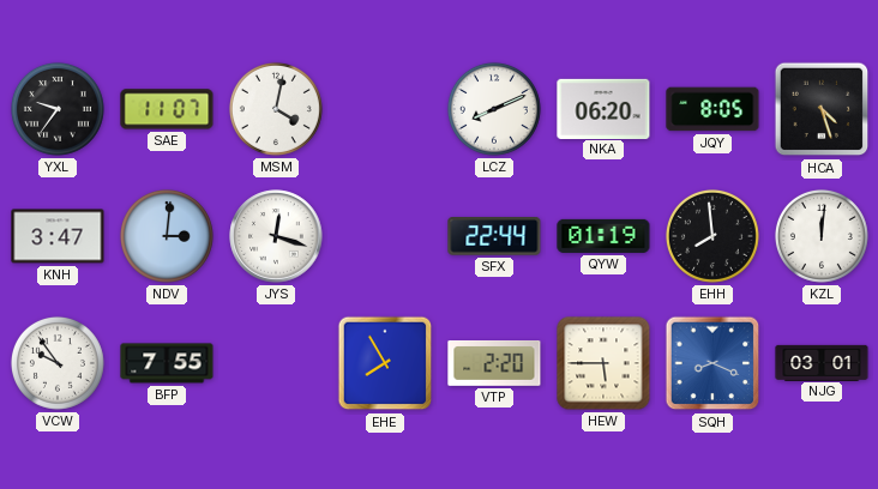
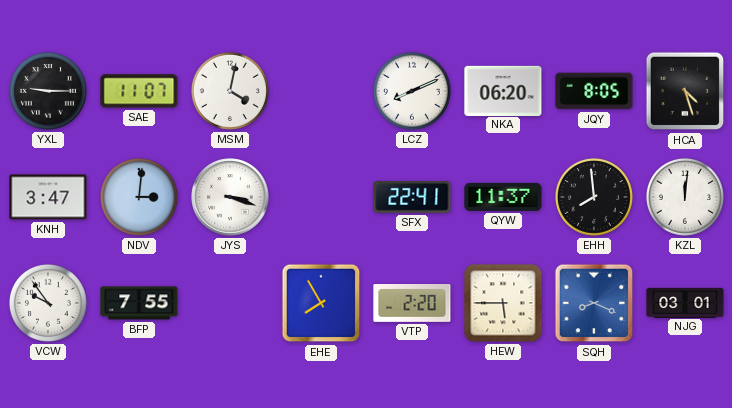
YXL: 9:36 -> 9:15
JYS: 12:18 -> 3:18
SFX: 22:44 -> 22:41
QYW: 01:19 -> 11:37
